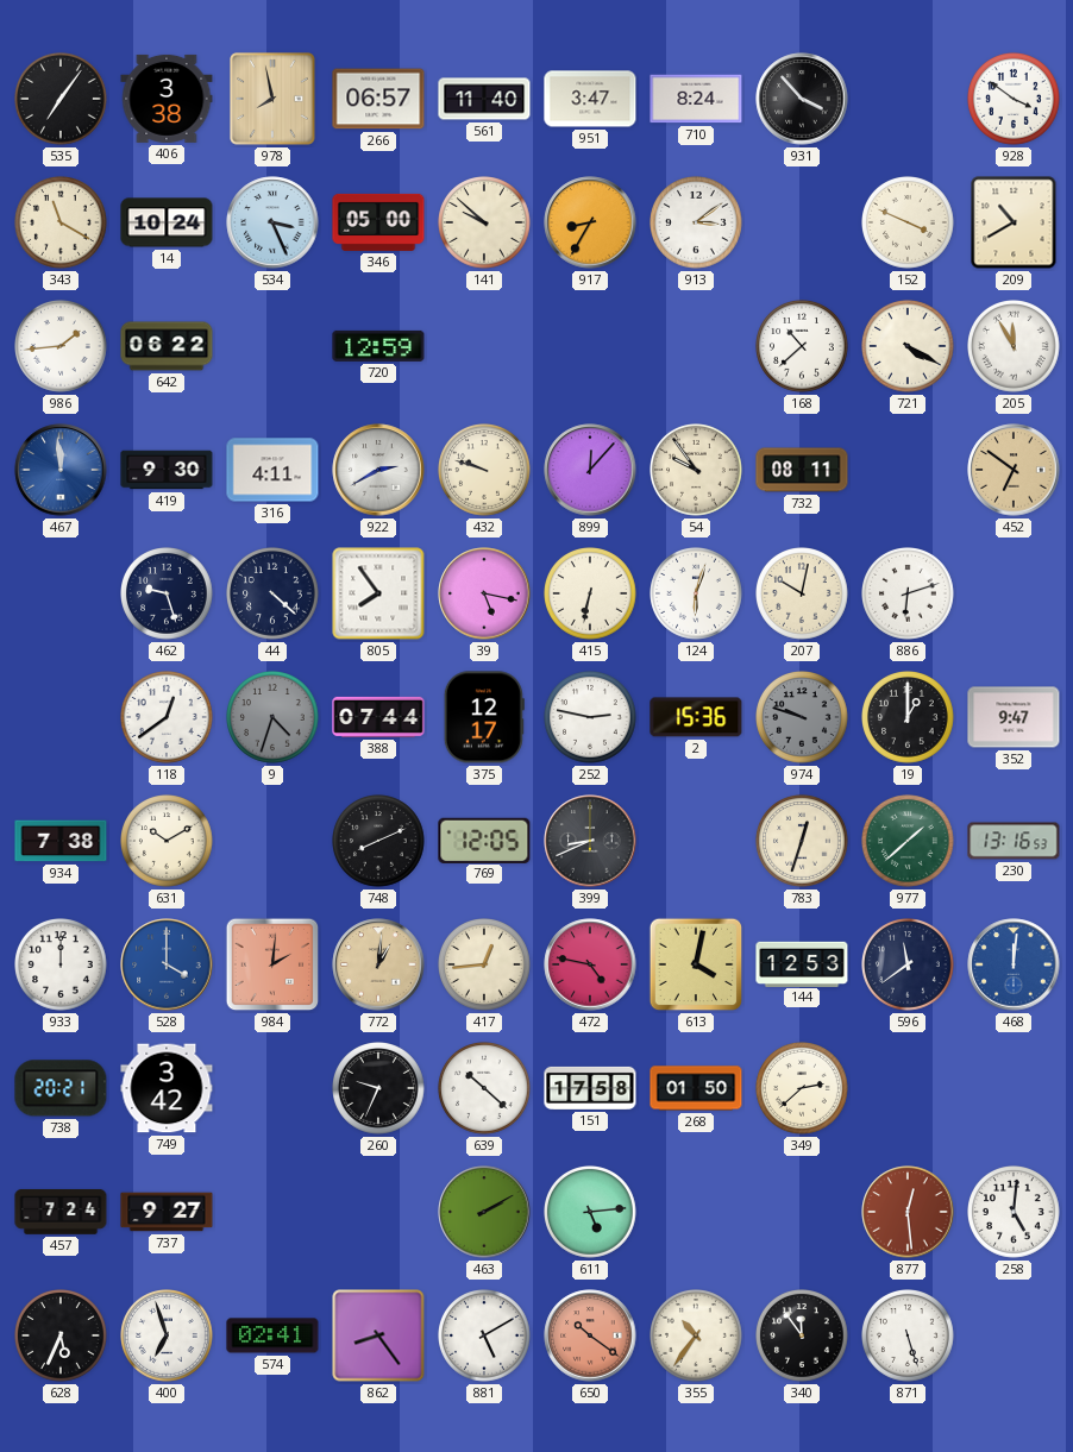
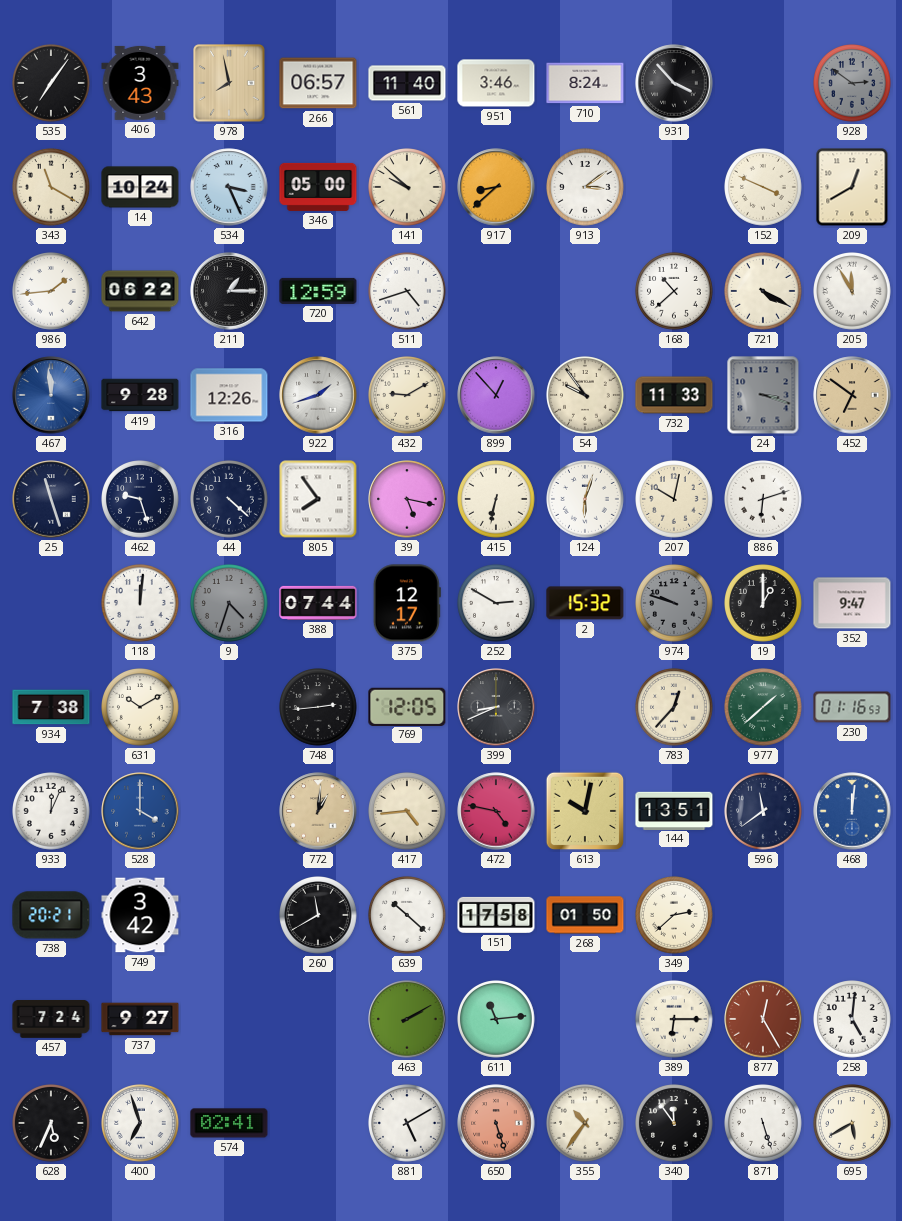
406: 3:38 -> 3:43
951: 3:47 -> 3:46
928: 3:51 -> 2:51
928 dial: white -> grey
917: 8:35 -> 8:38
209: 10:40 -> 12:40
211: none -> 1:15
511: none -> 4:42
419: 9:30 -> 9:28
316: 4:11 -> 12:26
922: 2:40 -> 1:42
432: 9:48 -> 9:10
899: 12:07 -> 12:53
732: 08:11 -> 11:33
24: none -> 3:18
25: none -> 11:27
118: 12:39 -> 12:01
252: 2:47 -> 2:50
2: 15:36 -> 15:32
748: 8:11 -> 2:44
783: 12:33 -> 12:37
230: 13:16 -> 01:16
933: 12:00 -> 12:04
984: 2:01 -> none
417: 12:44 -> 4:44
613: 4:02 -> 10:02
144: 12:53 -> 13:51
260: 9:34 -> 11:40
611: 5:14 -> 11:14
389: none -> 6:15
877: 12:29 -> 12:25
862: 8:24 -> none
650: 10:21 -> 5:27
695: none -> 5:40
